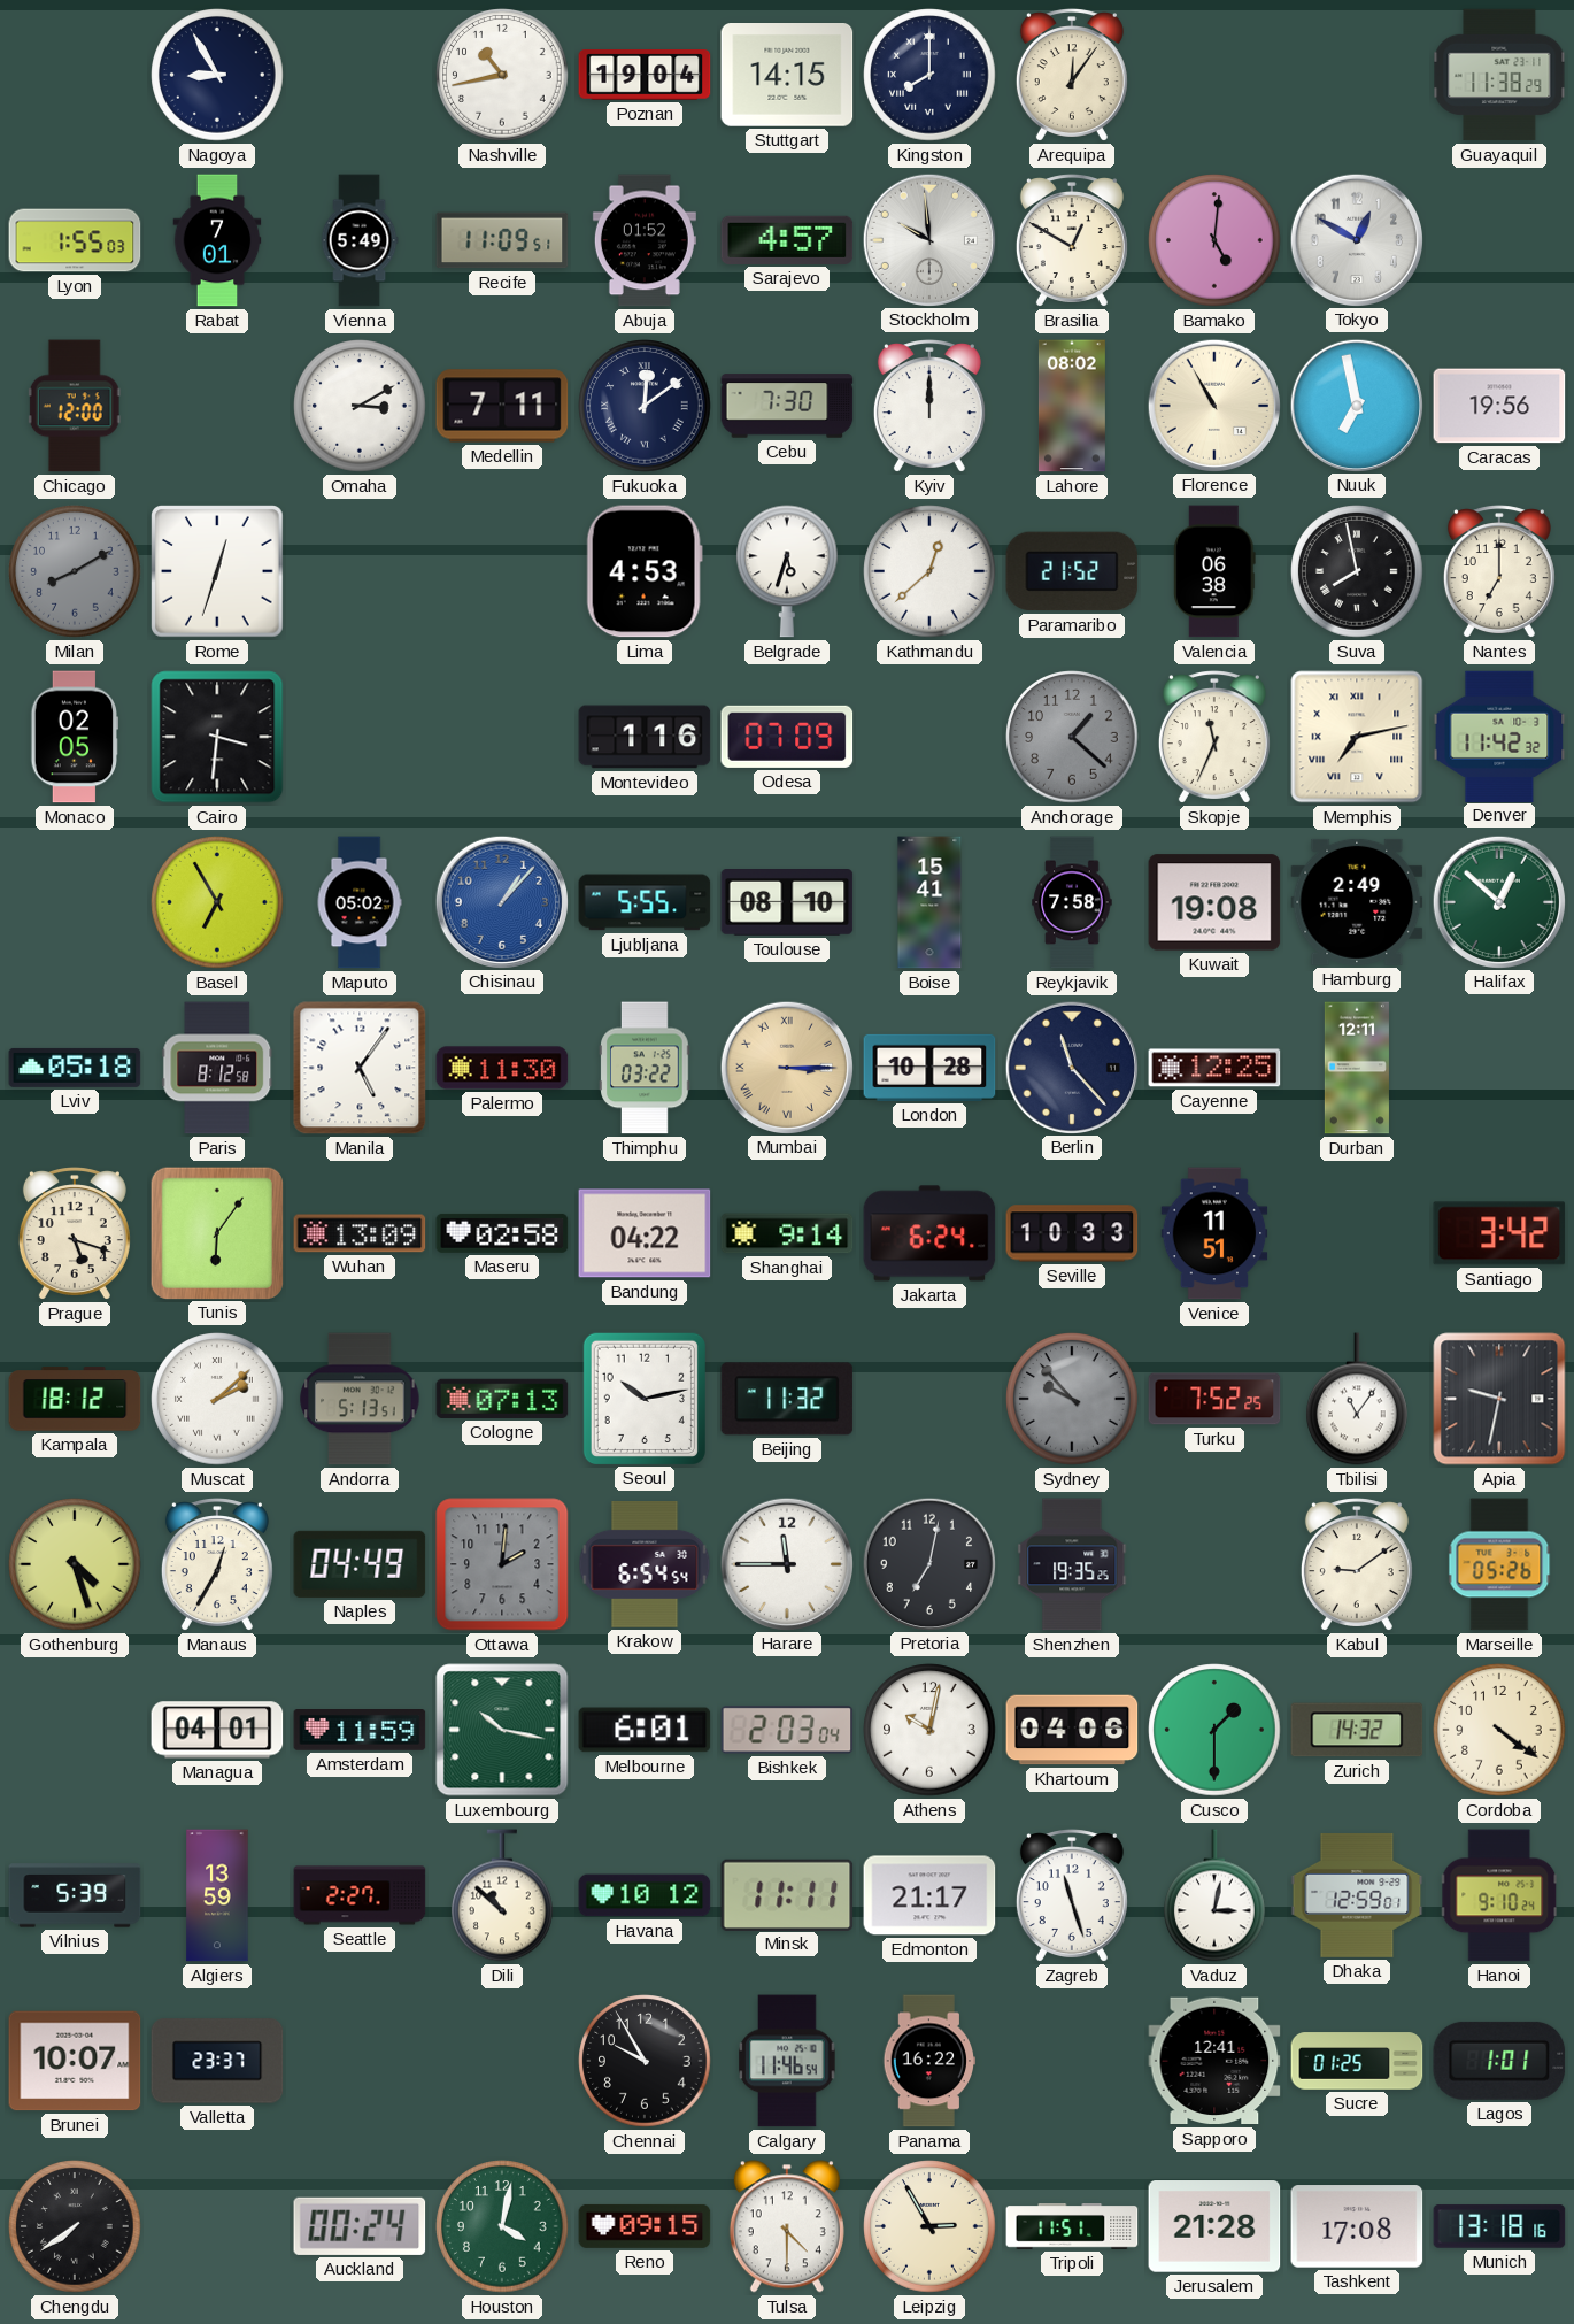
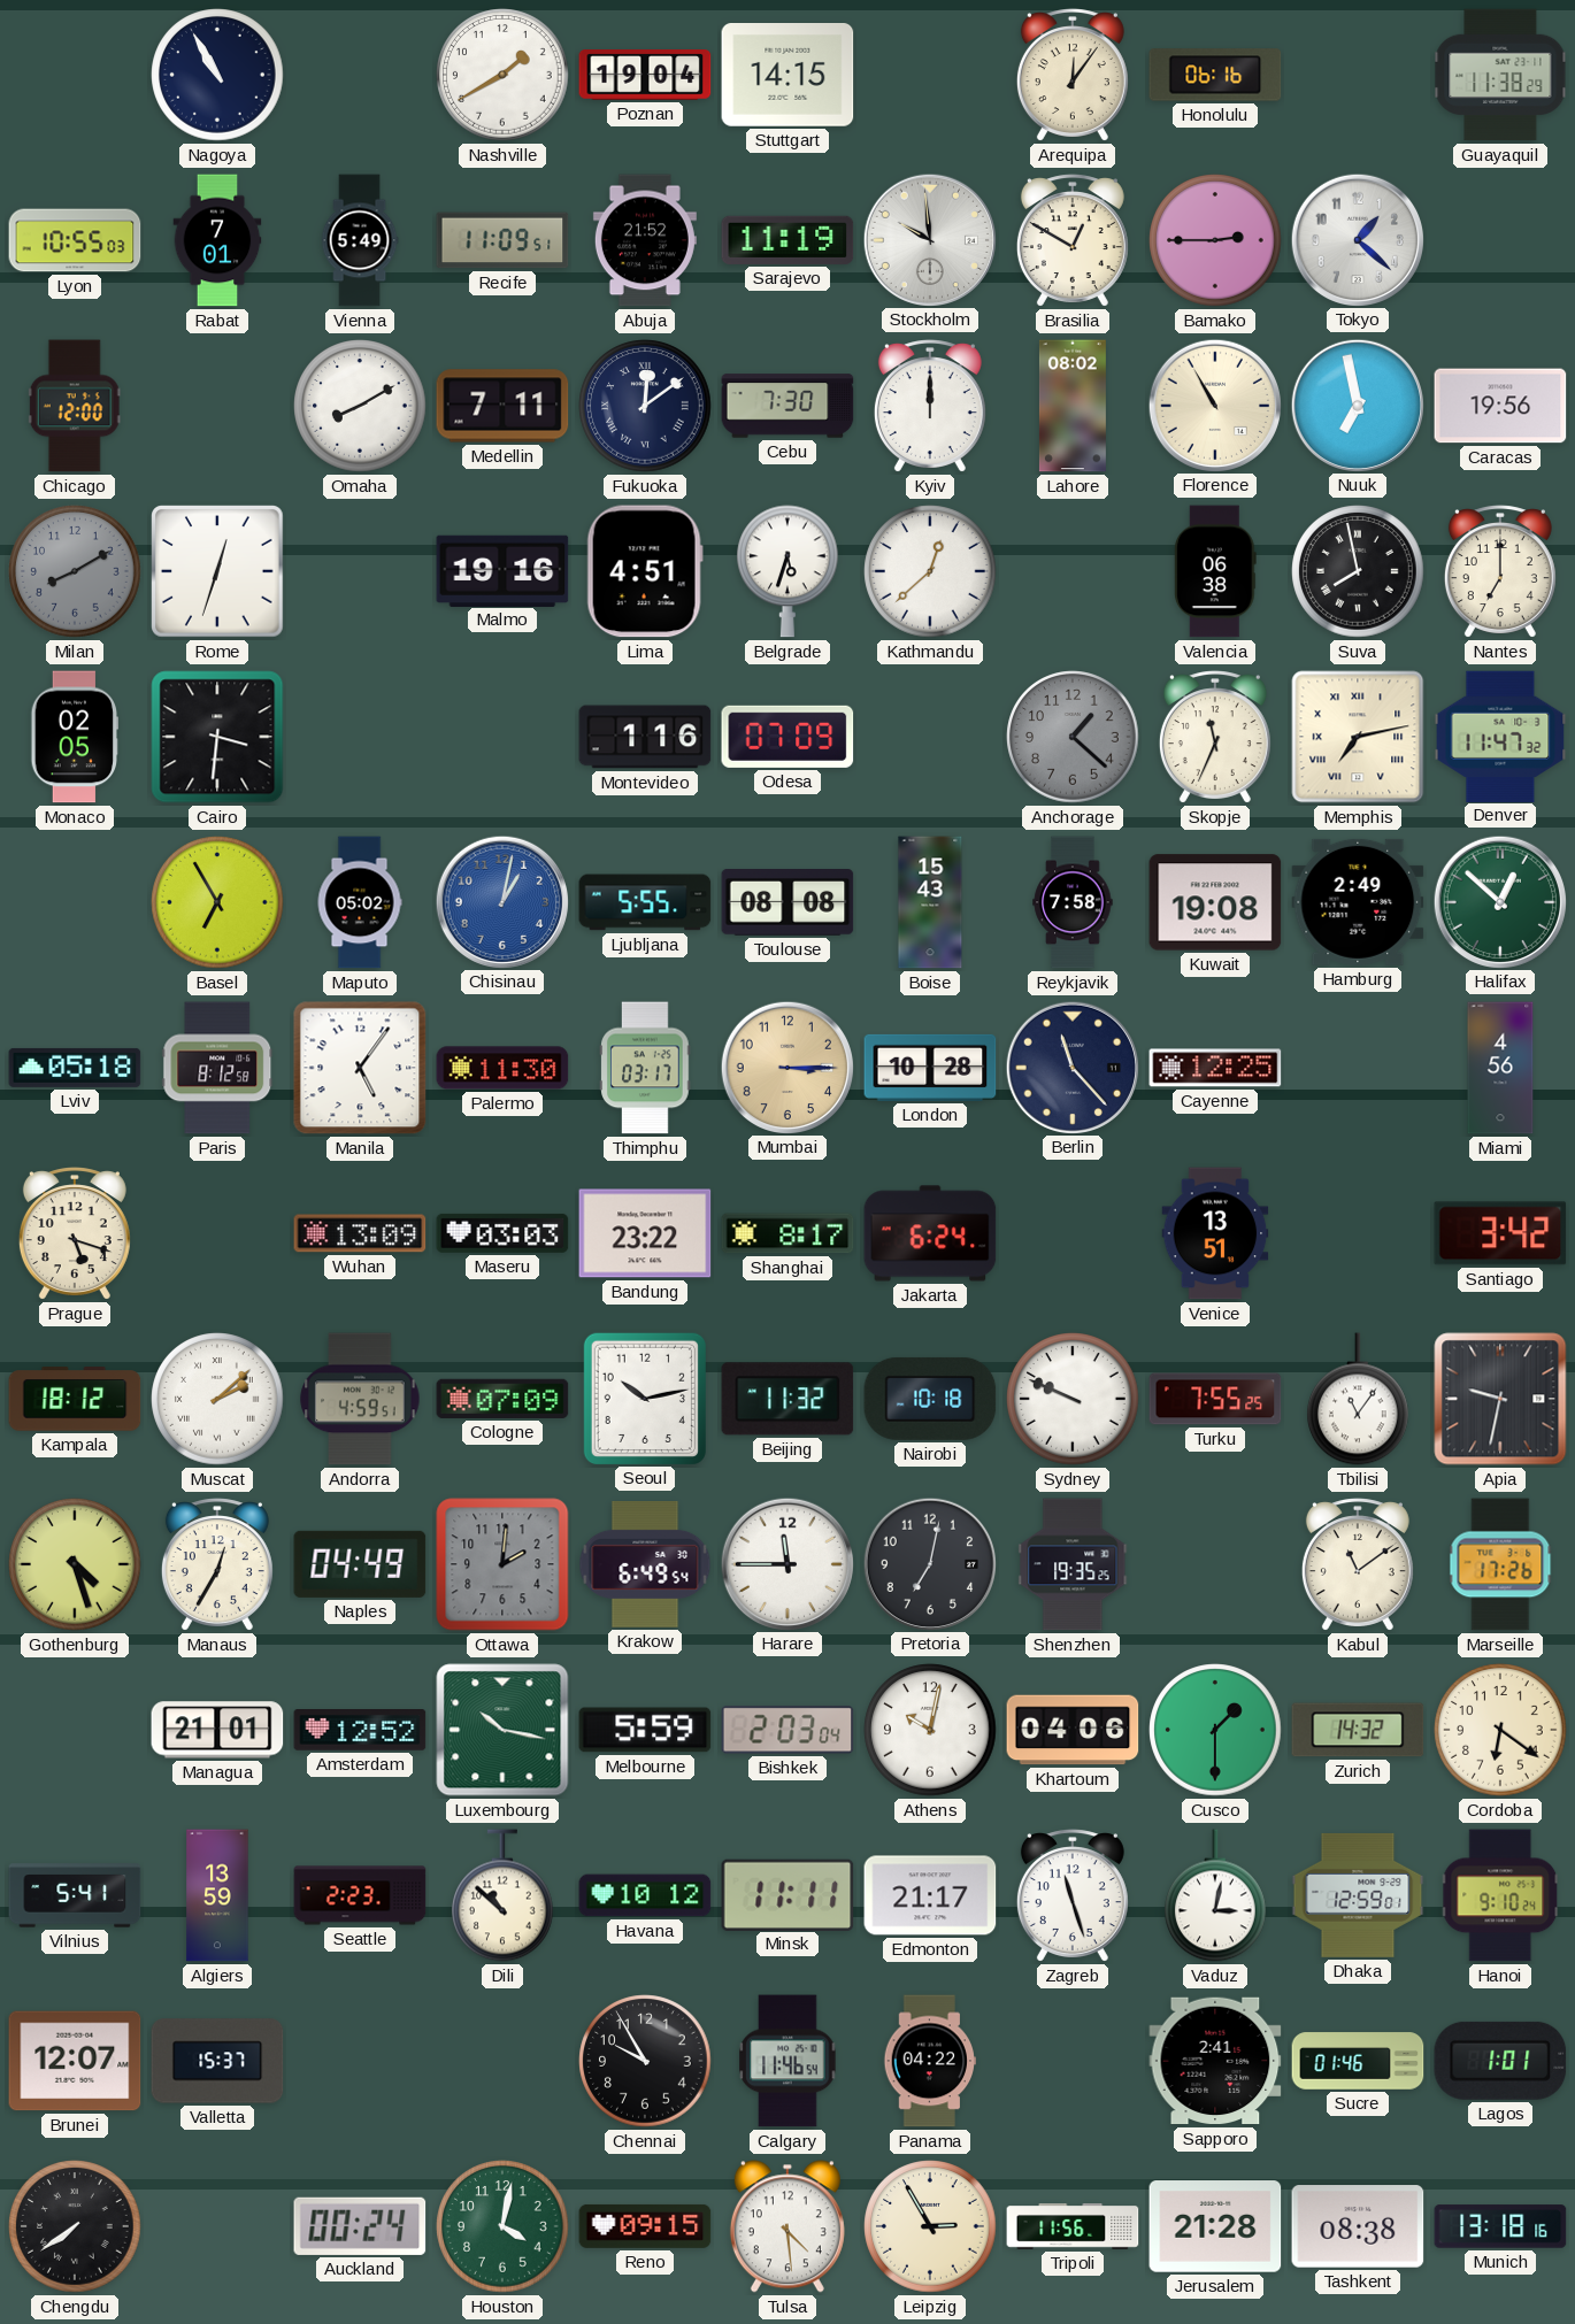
Nagoya: 8:55 -> 10:55
Nashville: 10:43 -> 1:40
Kingston: 8:00 -> none
Honolulu: none -> 06:16
Lyon: 1:55 -> 10:55
Abuja: 01:52 -> 21:52
Sarajevo: 4:57 -> 11:19
Bamako: 5:01 -> 2:45
Tokyo: 12:50 -> 1:22
Omaha: 3:10 -> 8:10
Malmo: none -> 19:16
Lima: 4:53 -> 4:51
Paramaribo: 21:52 -> none
Denver: 11:42 -> 11:47
Chisinau: 1:07 -> 1:02
Toulouse: 08:10 -> 08:08
Boise: 15:41 -> 15:43
Thimphu: 03:22 -> 03:17
Mumbai numerals: Roman -> Arabic
Durban: 12:11 -> none
Miami: none -> 4:56
Tunis: 6:06 -> none
Maseru: 02:58 -> 03:03
Bandung: 04:22 -> 23:22
Shanghai: 9:14 -> 8:17
Seville: 10:33 -> none
Venice: 11:51 -> 13:51
Andorra: 5:13 -> 4:59
Cologne: 07:13 -> 07:09
Nairobi: none -> 10:18
Sydney: 9:53 -> 9:49
Sydney dial: grey -> white
Turku: 7:52 -> 7:55
Krakow: 6:54 -> 6:49
Kabul: 9:09 -> 11:09
Marseille: 05:26 -> 17:26
Managua: 04:01 -> 21:01
Amsterdam: 11:59 -> 12:52
Melbourne: 6:01 -> 5:59
Cordoba: 4:21 -> 6:21
Vilnius: 5:39 -> 5:41
Seattle: 2:27 -> 2:23
Brunei: 10:07 -> 12:07
Valletta: 23:37 -> 15:37
Panama: 16:22 -> 04:22
Sapporo: 12:41 -> 2:41
Sucre: 01:25 -> 01:46
Tulsa: 4:30 -> 4:29
Tripoli: 11:51 -> 11:56
Tashkent: 17:08 -> 08:38
